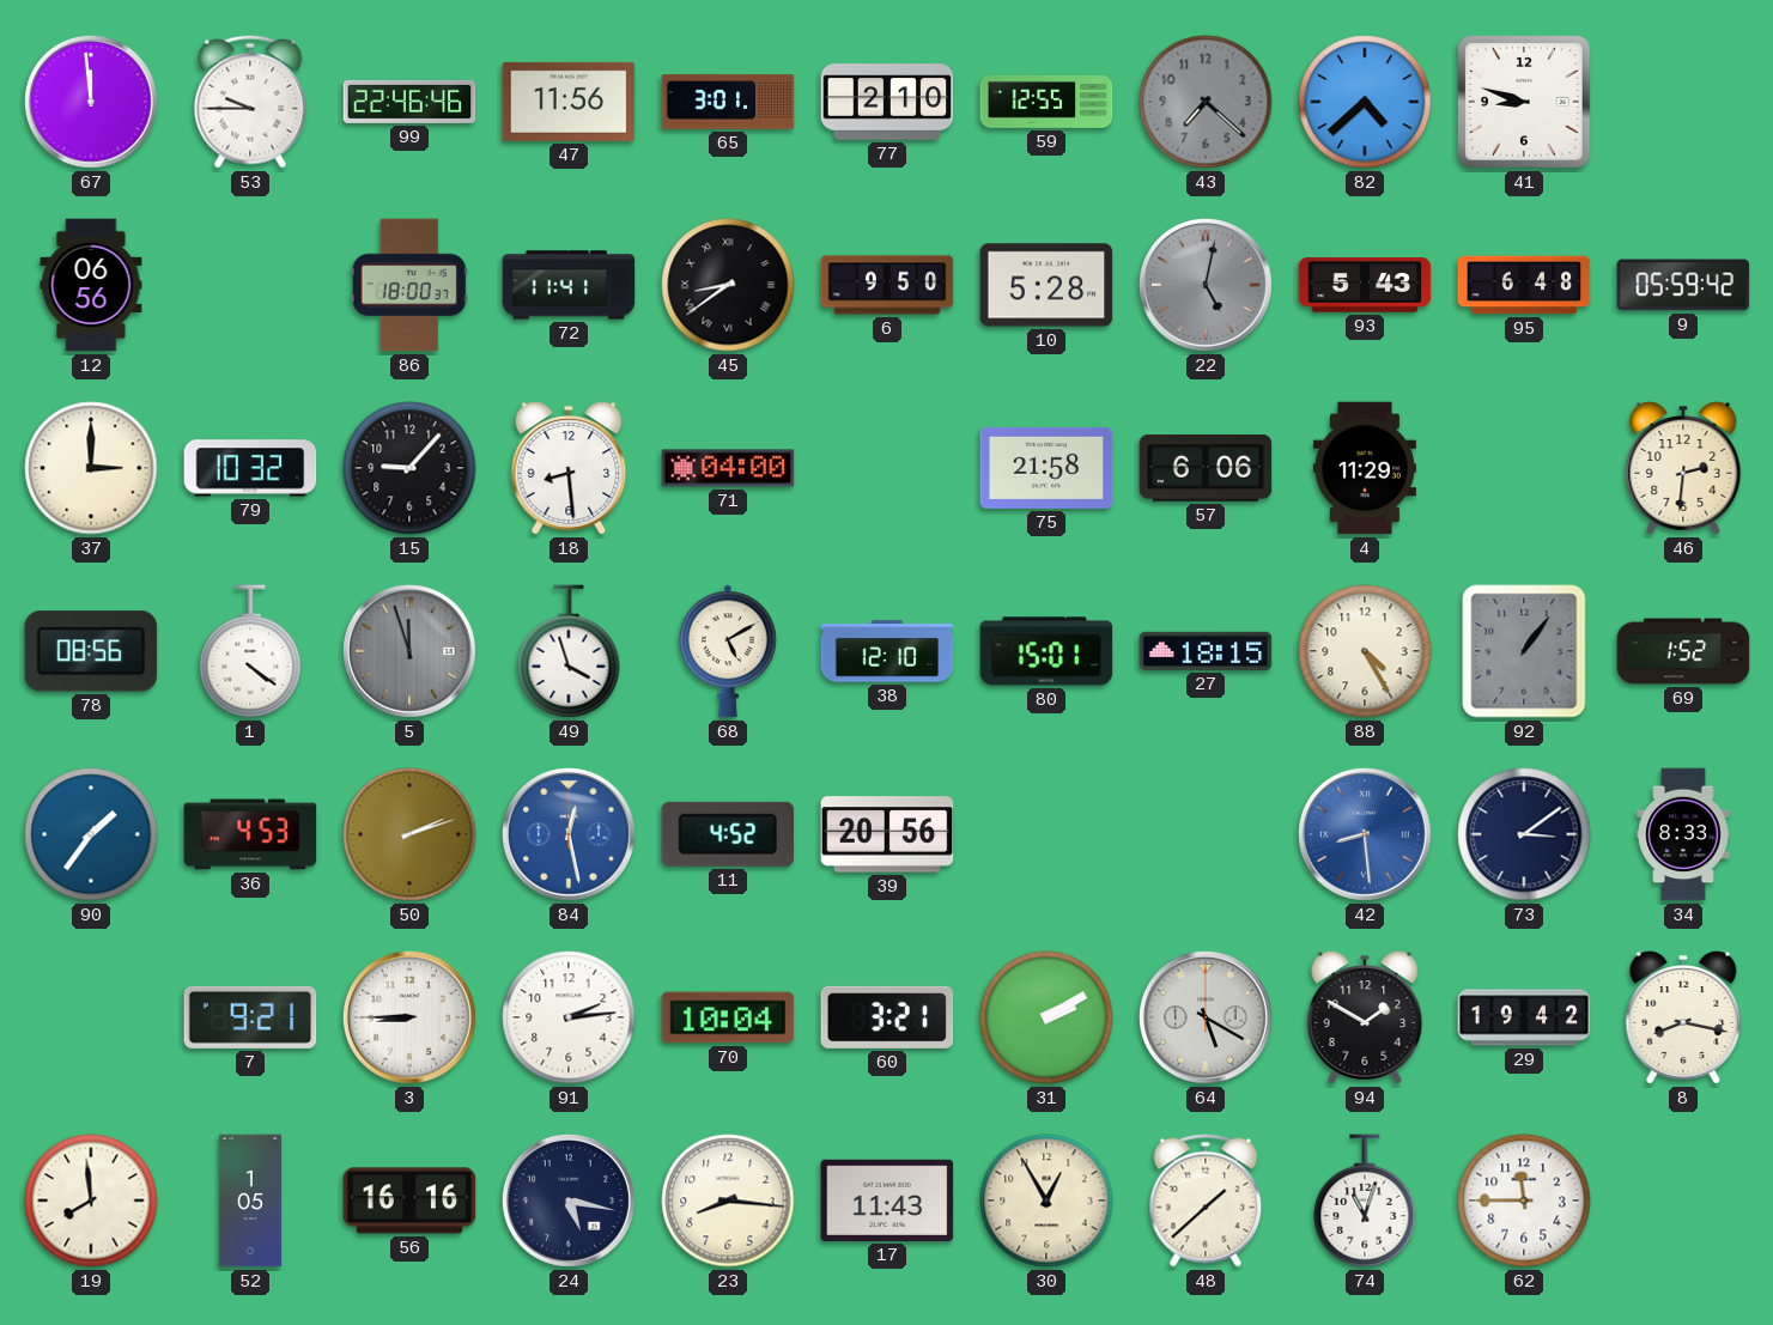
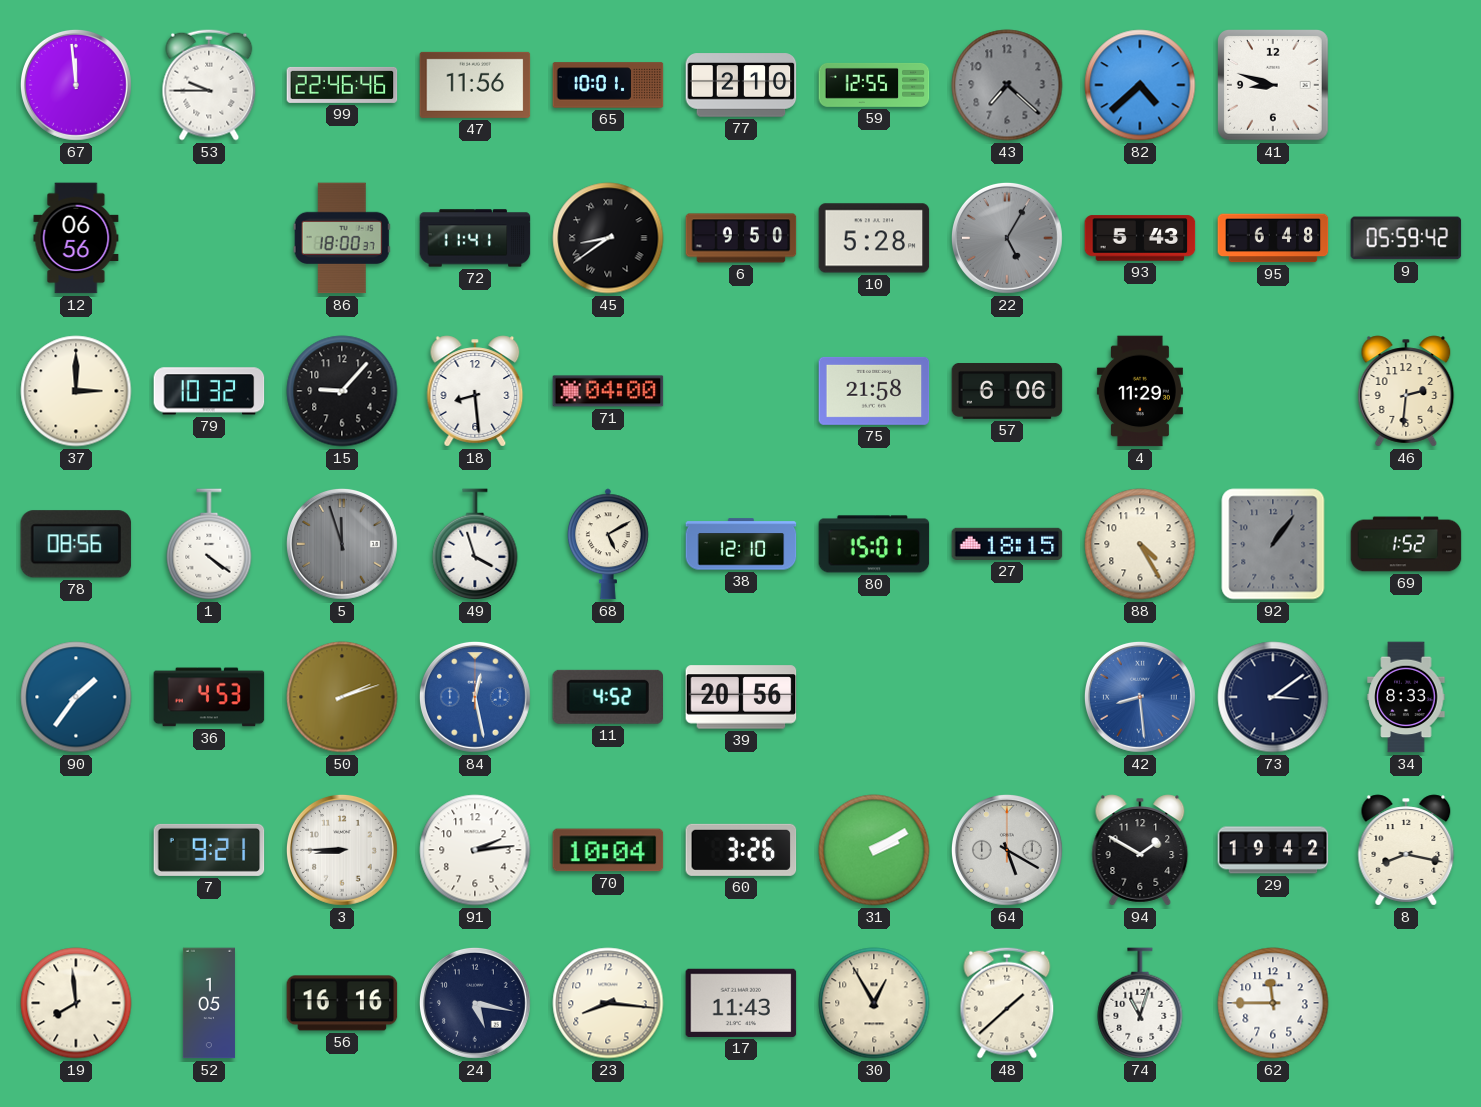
65: 3:01 -> 10:01
22: 5:02 -> 5:05
60: 3:21 -> 3:26
